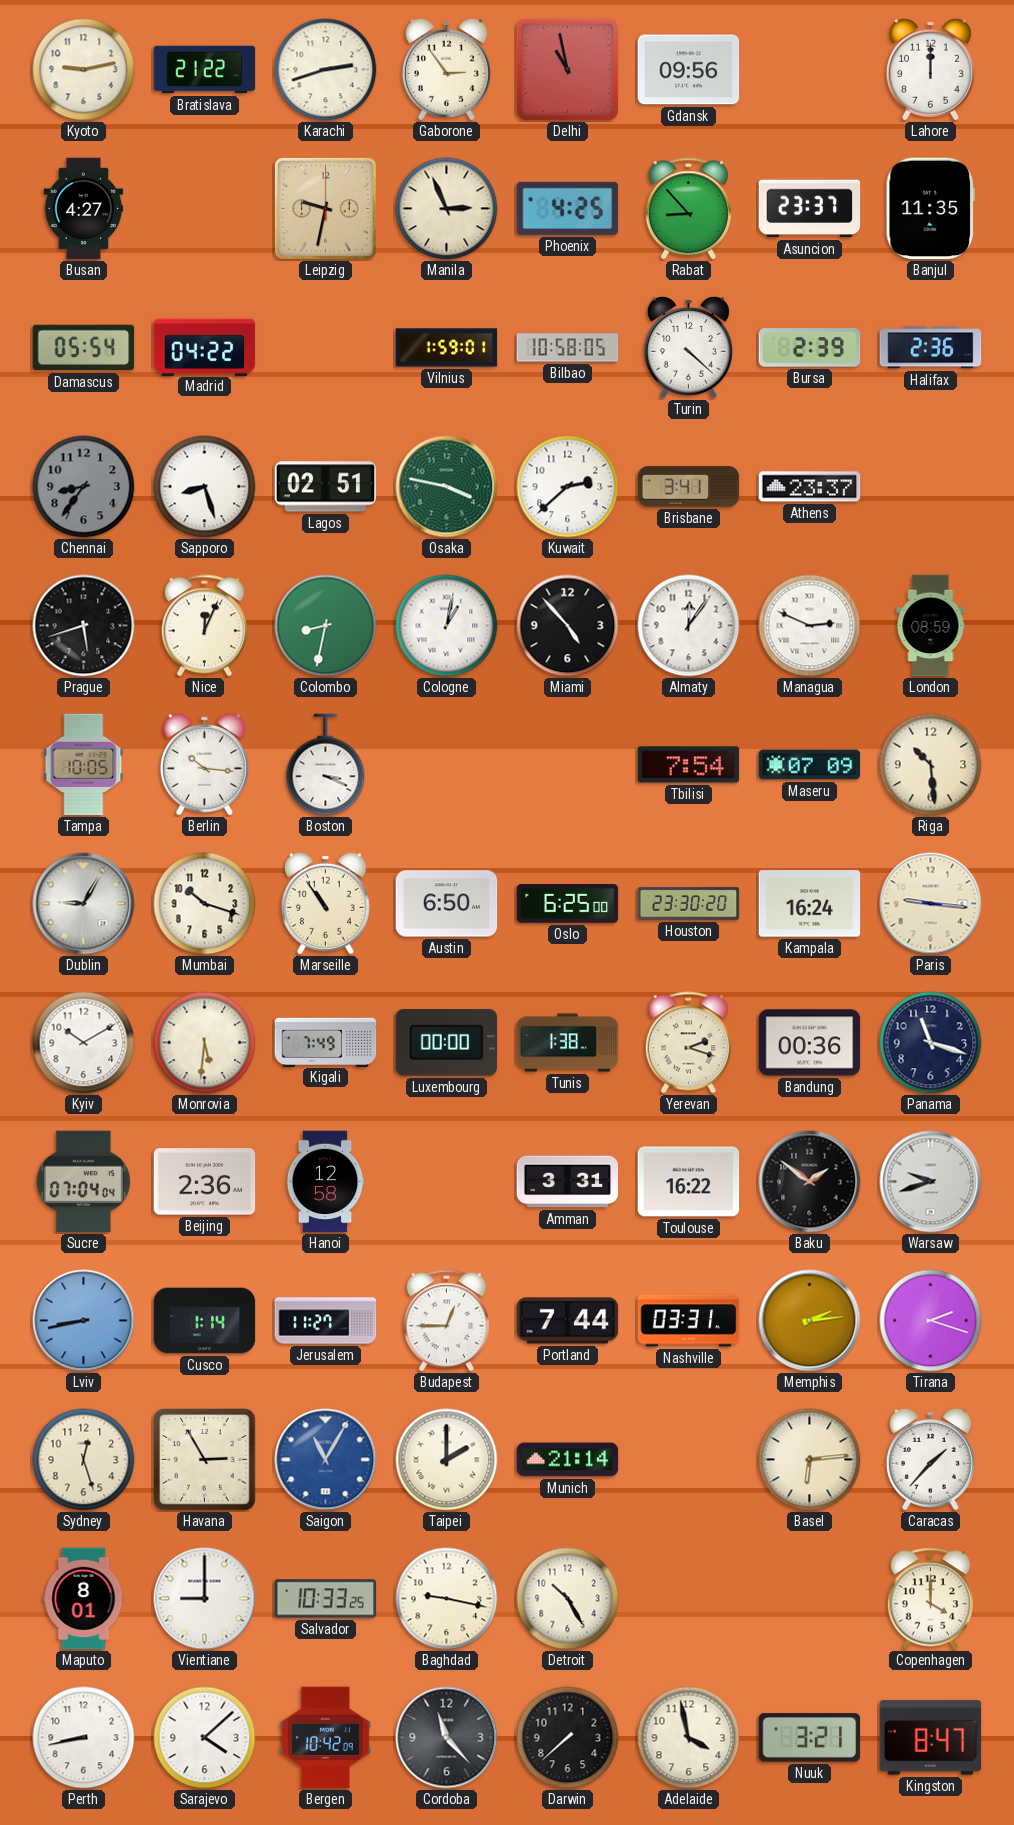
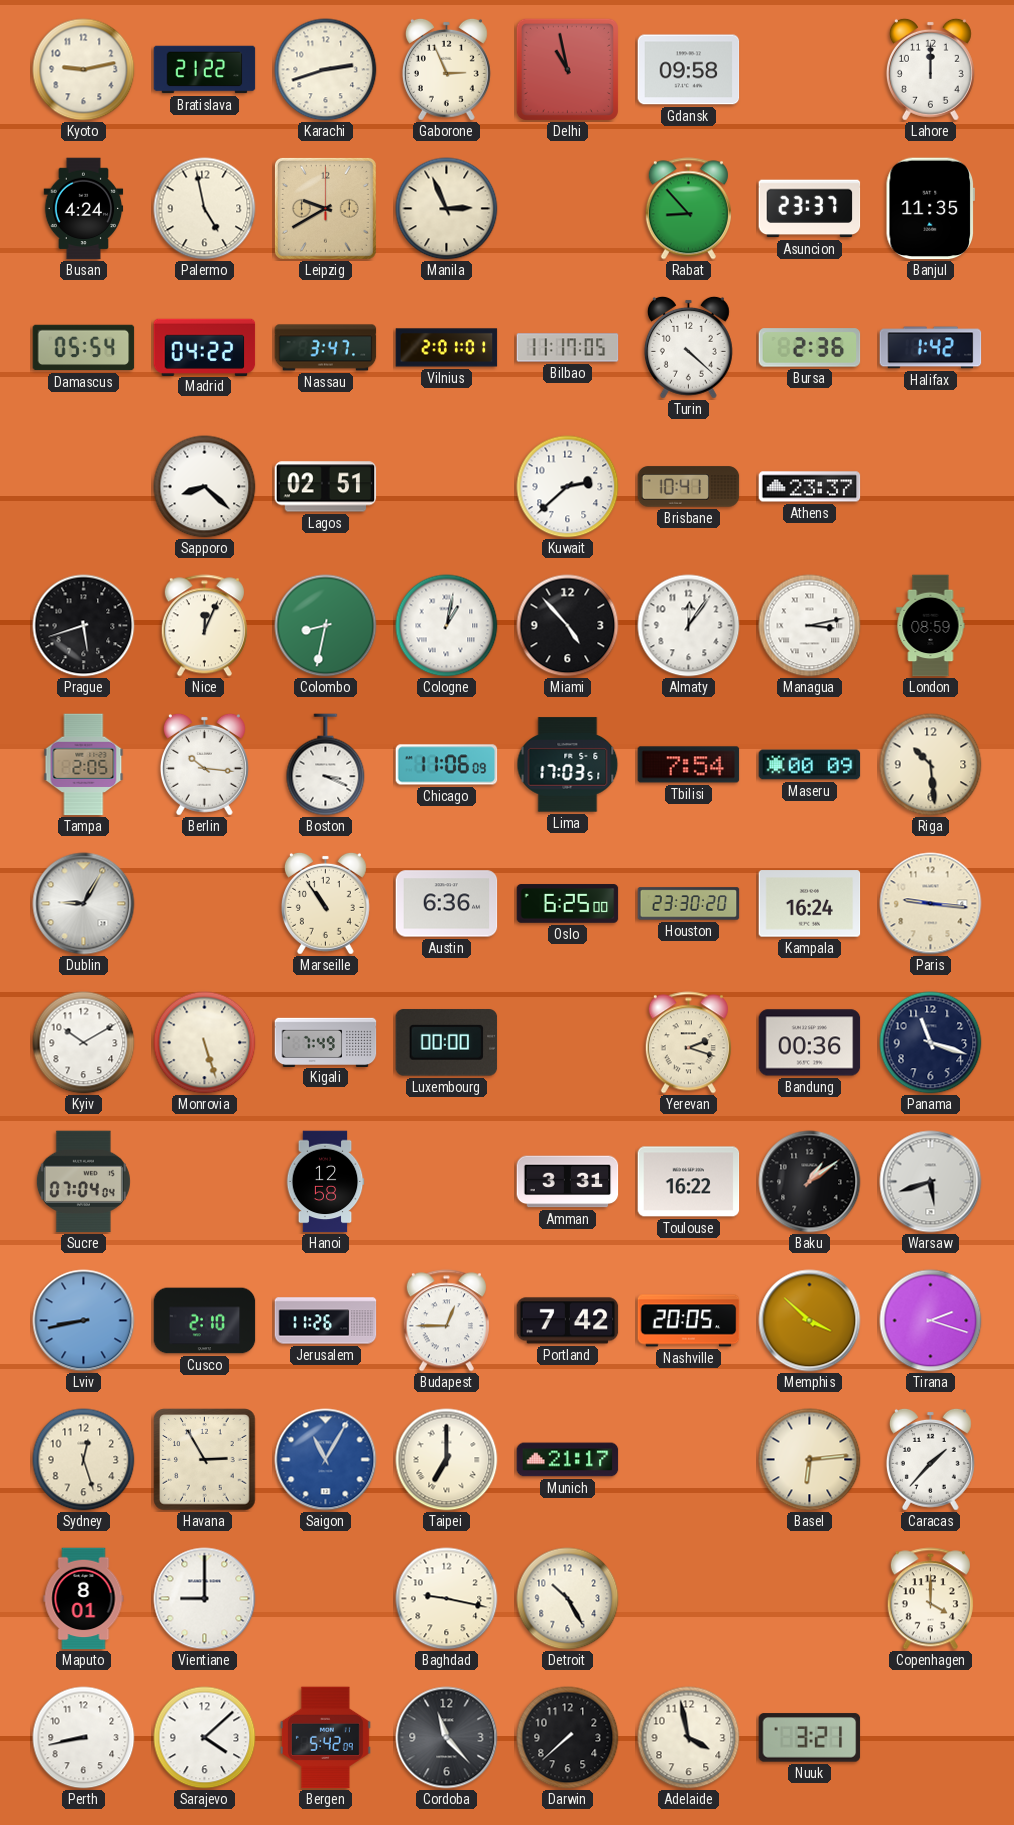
Gaborone: 2:54 -> 2:56
Gdansk: 09:56 -> 09:58
Busan: 4:27 -> 4:24
Palermo: none -> 4:58
Leipzig: 9:32 -> 9:40
Phoenix: 4:25 -> none
Nassau: none -> 3:47
Vilnius: 1:59 -> 2:01
Bilbao: 10:58 -> 11:17
Bursa: 2:39 -> 2:36
Halifax: 2:36 -> 1:42
Chennai: 8:36 -> none
Sapporo: 8:27 -> 8:22
Osaka: 3:47 -> none
Brisbane: 3:41 -> 10:41
Managua: 2:49 -> 3:13
Tampa: 10:05 -> 2:05
Chicago: none -> 11:06
Lima: none -> 17:03
Maseru: 07:09 -> 00:09
Mumbai: 10:18 -> none
Austin: 6:50 -> 6:36
Monrovia: 5:31 -> 5:27
Tunis: 1:38 -> none
Beijing: 2:36 -> none
Baku: 1:51 -> 1:09
Warsaw: 9:42 -> 5:42
Cusco: 1:14 -> 2:10
Jerusalem: 11:27 -> 11:26
Portland: 7:44 -> 7:42
Nashville: 03:31 -> 20:05
Memphis: 2:14 -> 3:52
Taipei: 2:00 -> 7:00
Munich: 21:14 -> 21:17
Salvador: 10:33 -> none
Bergen: 10:42 -> 5:42
Kingston: 8:47 -> none
